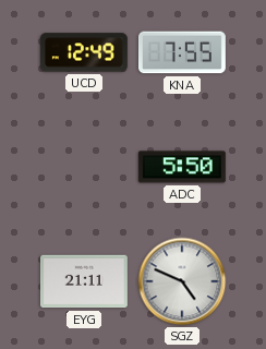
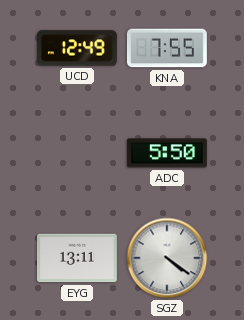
EYG: 21:11 -> 13:11
SGZ: 4:49 -> 4:21
